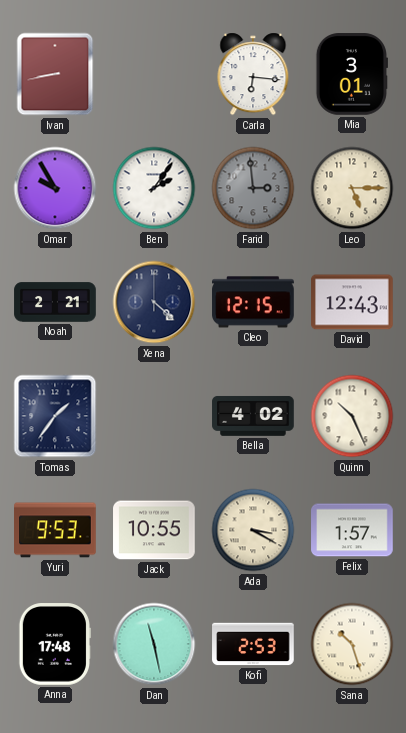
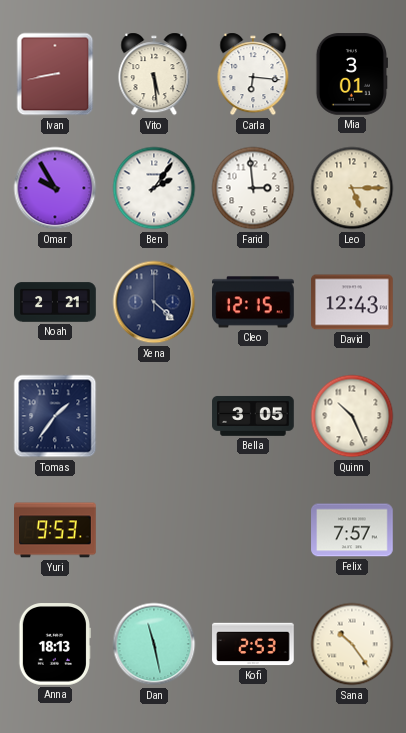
Vito: none -> 5:29
Farid dial: grey -> white
Bella: 4:02 -> 3:05
Jack: 10:55 -> none
Ada: 3:20 -> none
Felix: 1:57 -> 7:57
Anna: 17:48 -> 18:13
Sana: 10:27 -> 10:24
